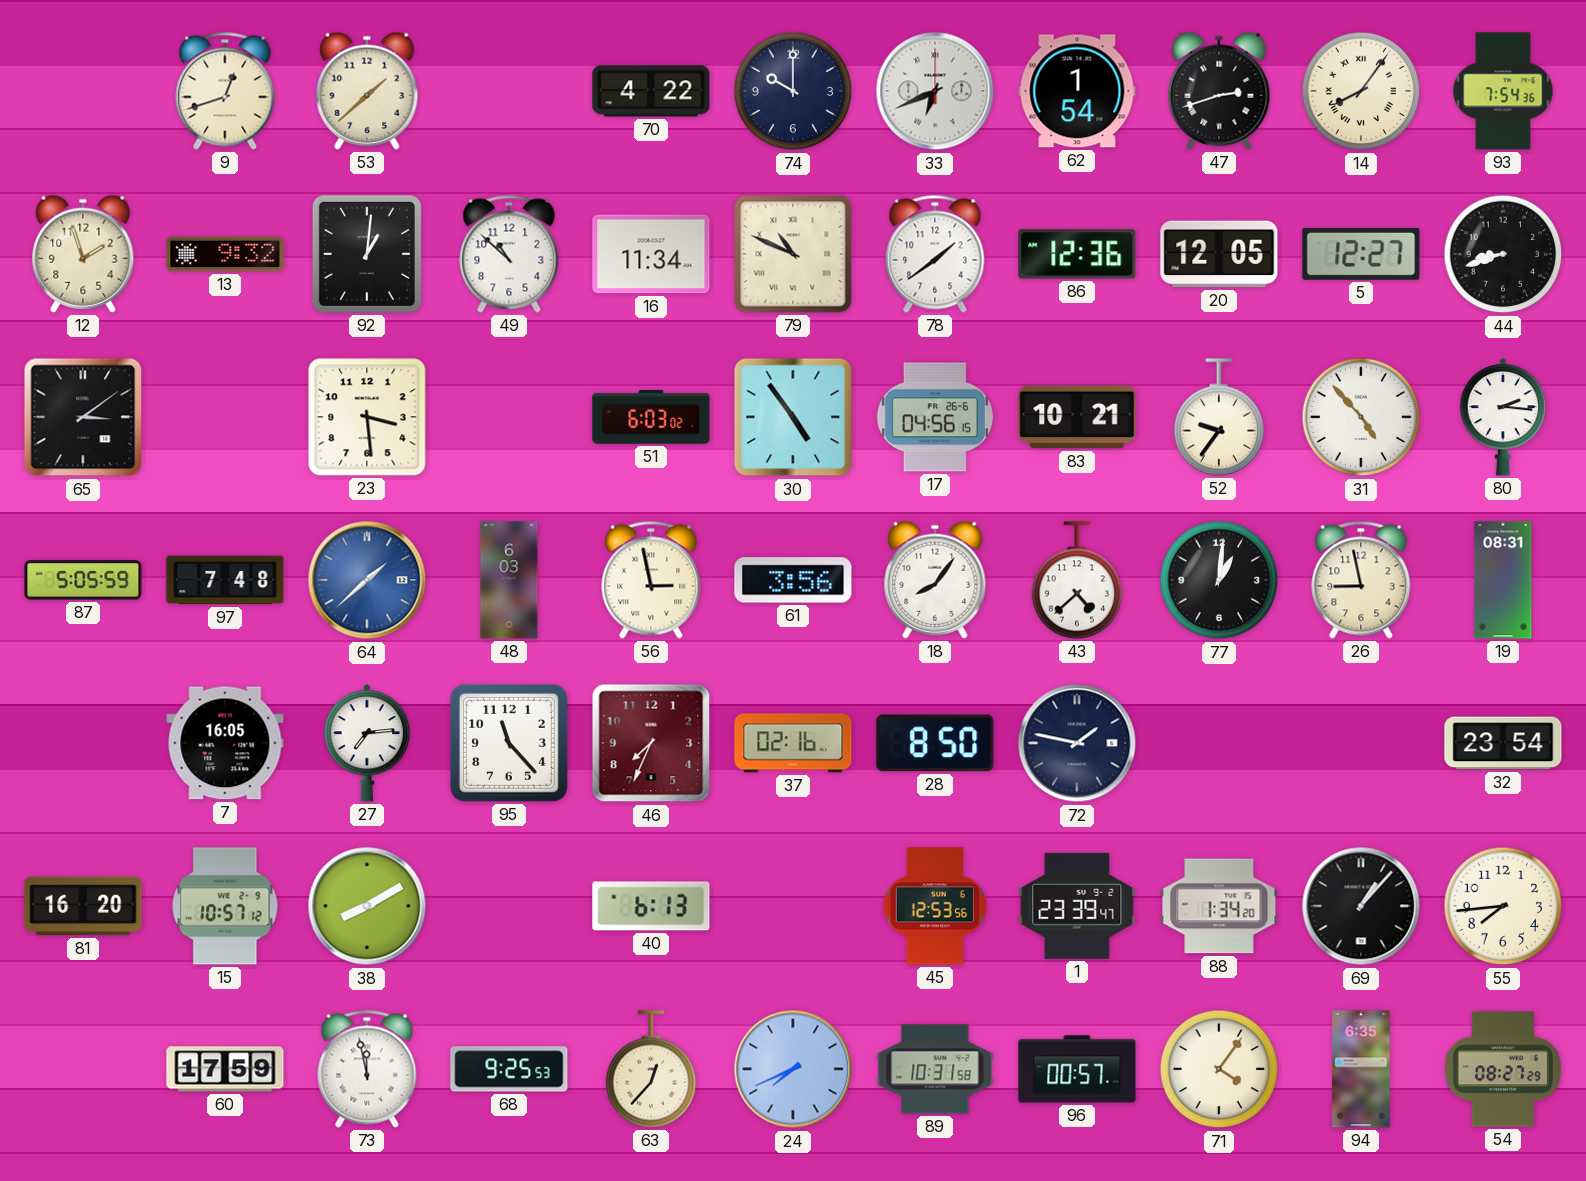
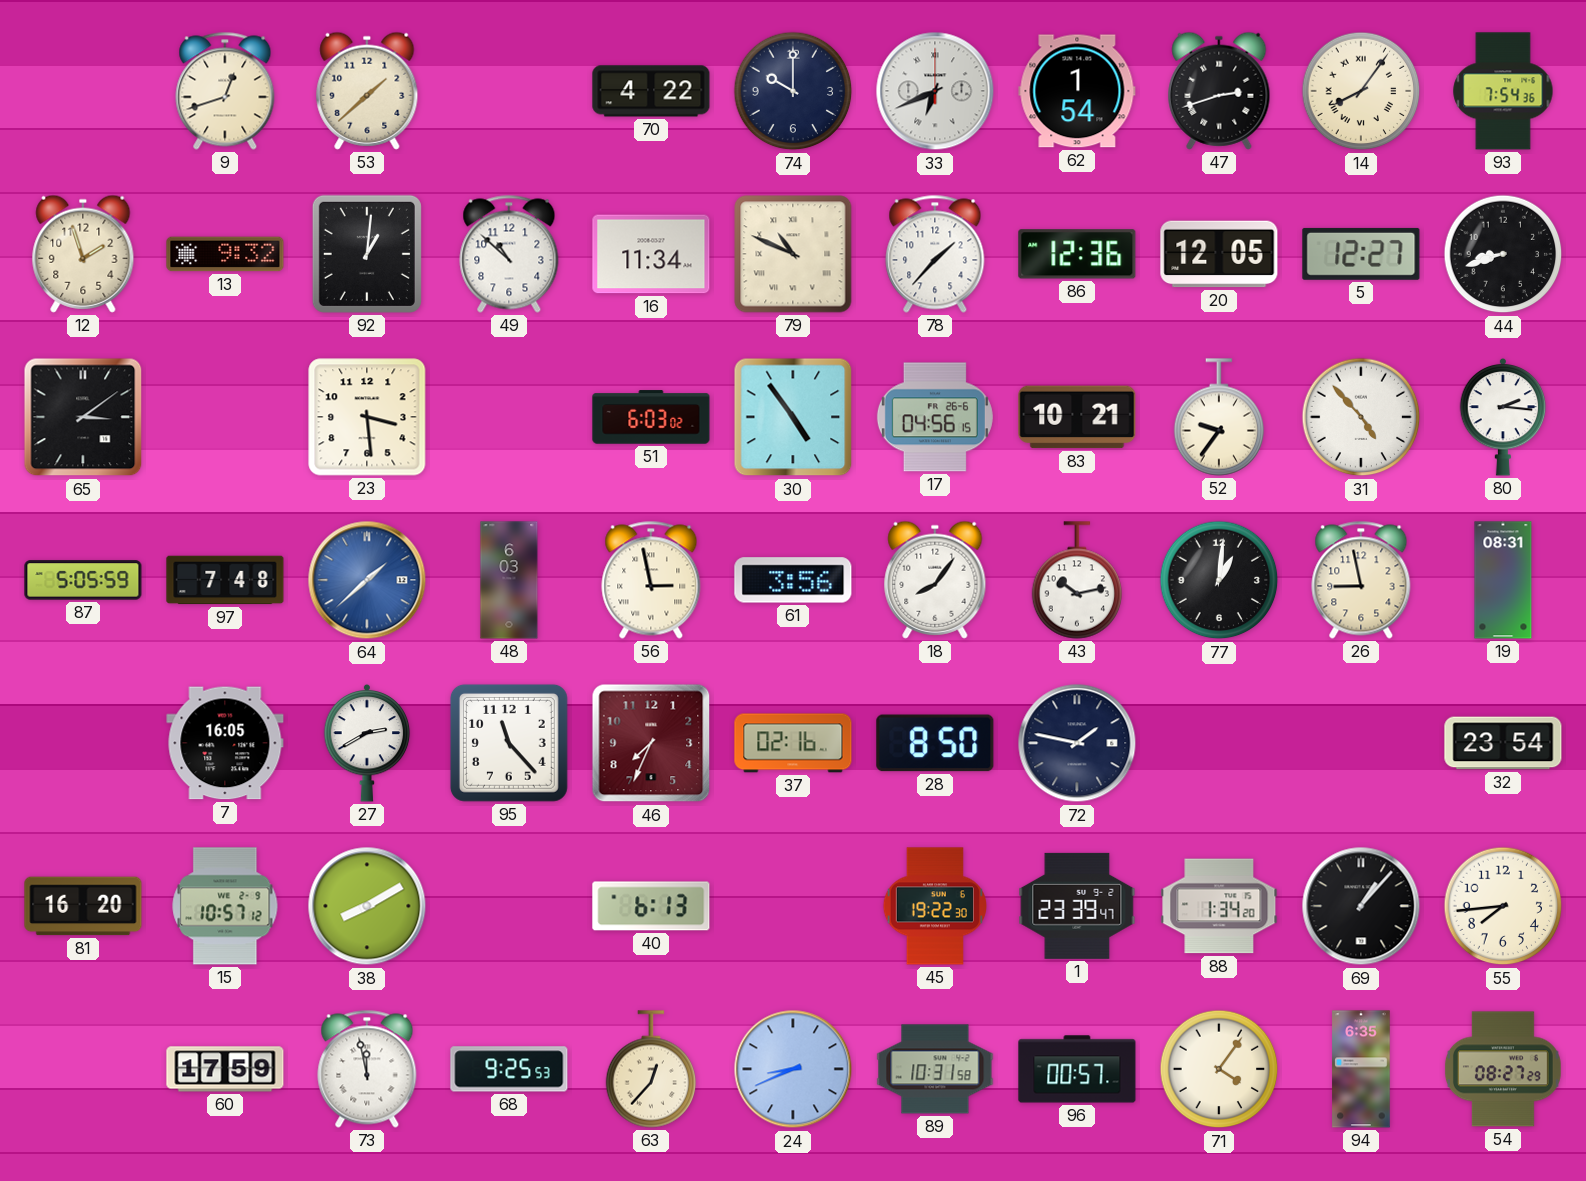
78: 1:39 -> 1:37
43: 4:38 -> 10:13
27: 7:14 -> 2:40
45: 12:53 -> 19:22
24: 7:41 -> 8:41
